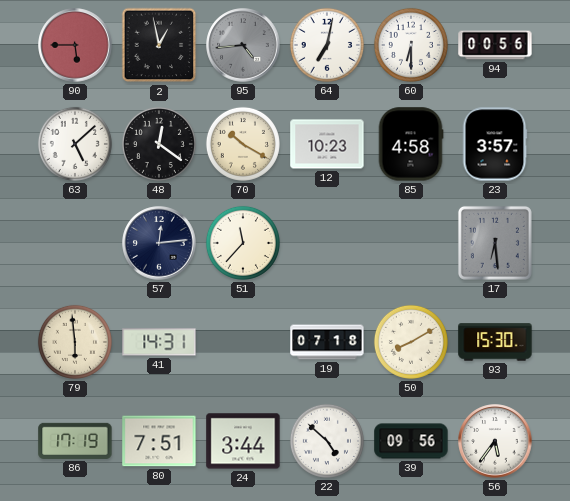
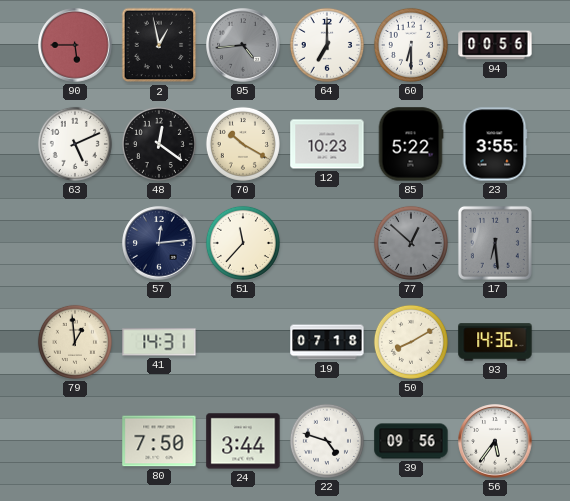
64: 7:02 -> 7:00
63: 5:08 -> 5:11
85: 4:58 -> 5:22
23: 3:57 -> 3:55
77: none -> 12:52
79: 5:59 -> 12:59
93: 15:30 -> 14:36
86: 17:19 -> none
80: 7:51 -> 7:50
22: 4:52 -> 4:48
